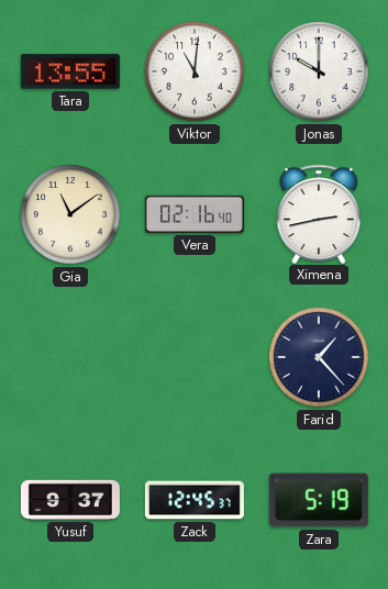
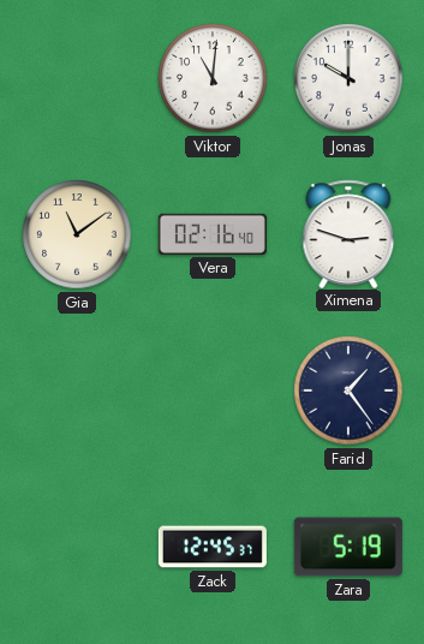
Tara: 13:55 -> none
Ximena: 2:43 -> 2:48
Farid: 1:23 -> 1:24
Yusuf: 9:37 -> none
